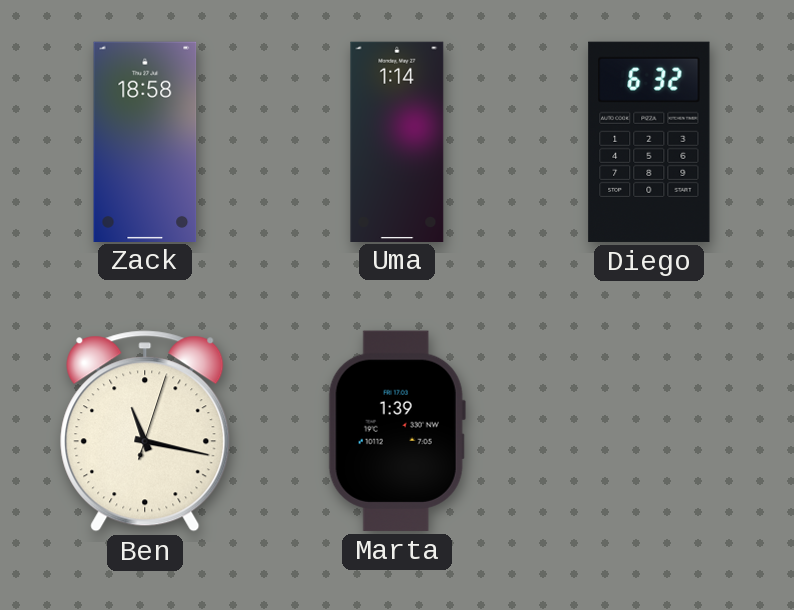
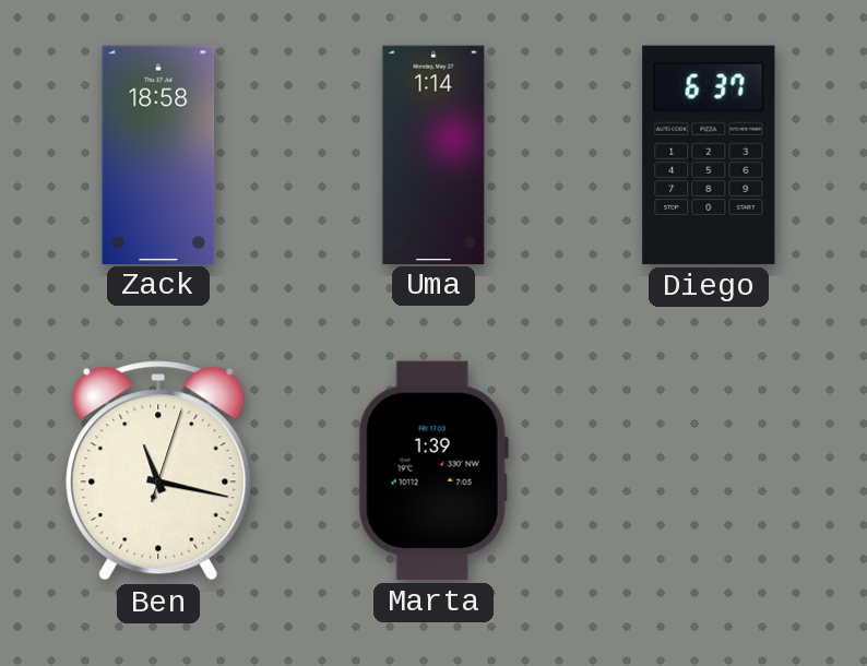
Diego: 6:32 -> 6:37
